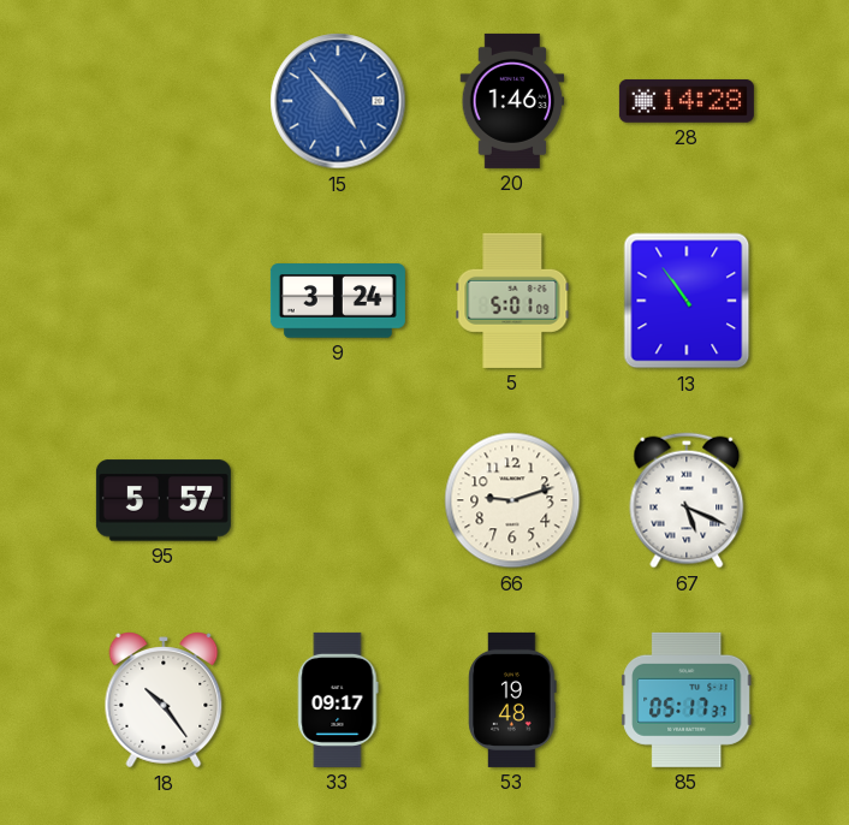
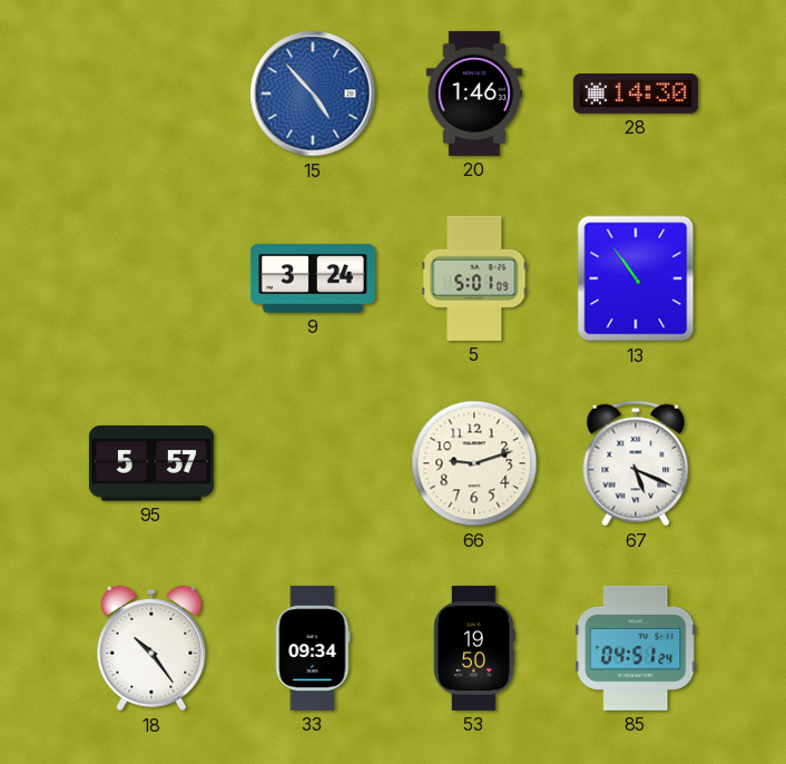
28: 14:28 -> 14:30
33: 09:17 -> 09:34
53: 19:48 -> 19:50
85: 05:17 -> 04:51
